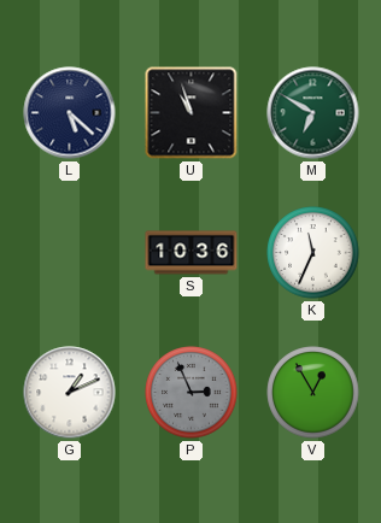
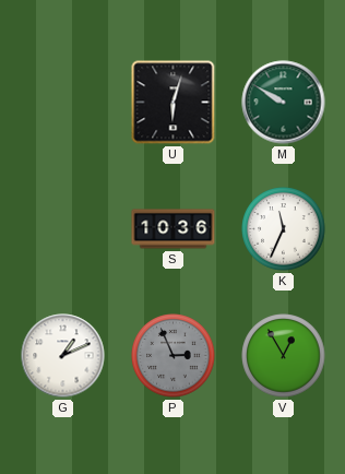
L: 5:22 -> none
U: 10:57 -> 6:03
M: 6:50 -> 9:50
